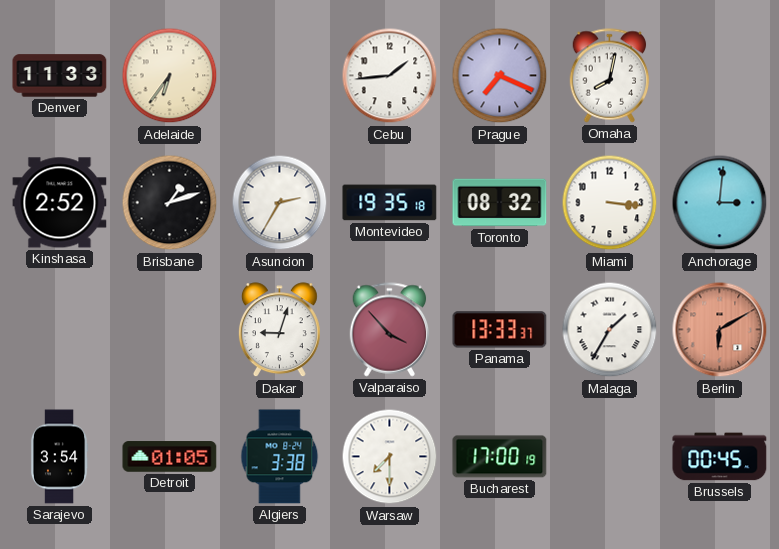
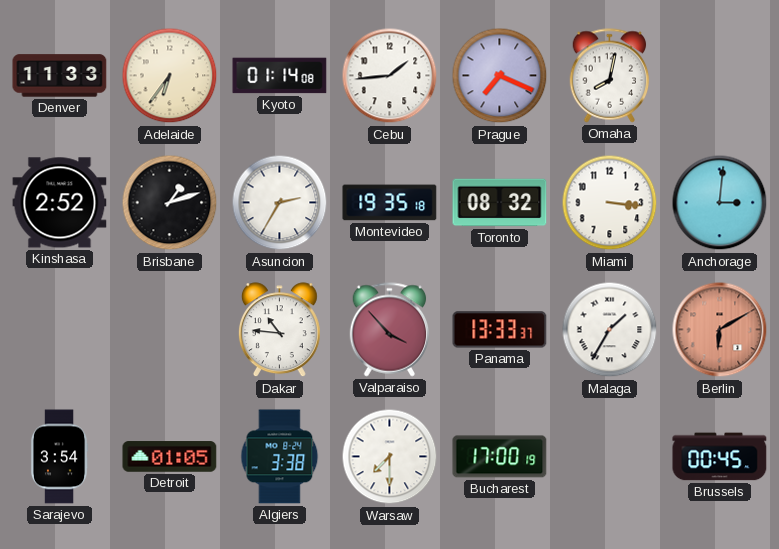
Kyoto: none -> 01:14
Dakar: 9:03 -> 10:46
